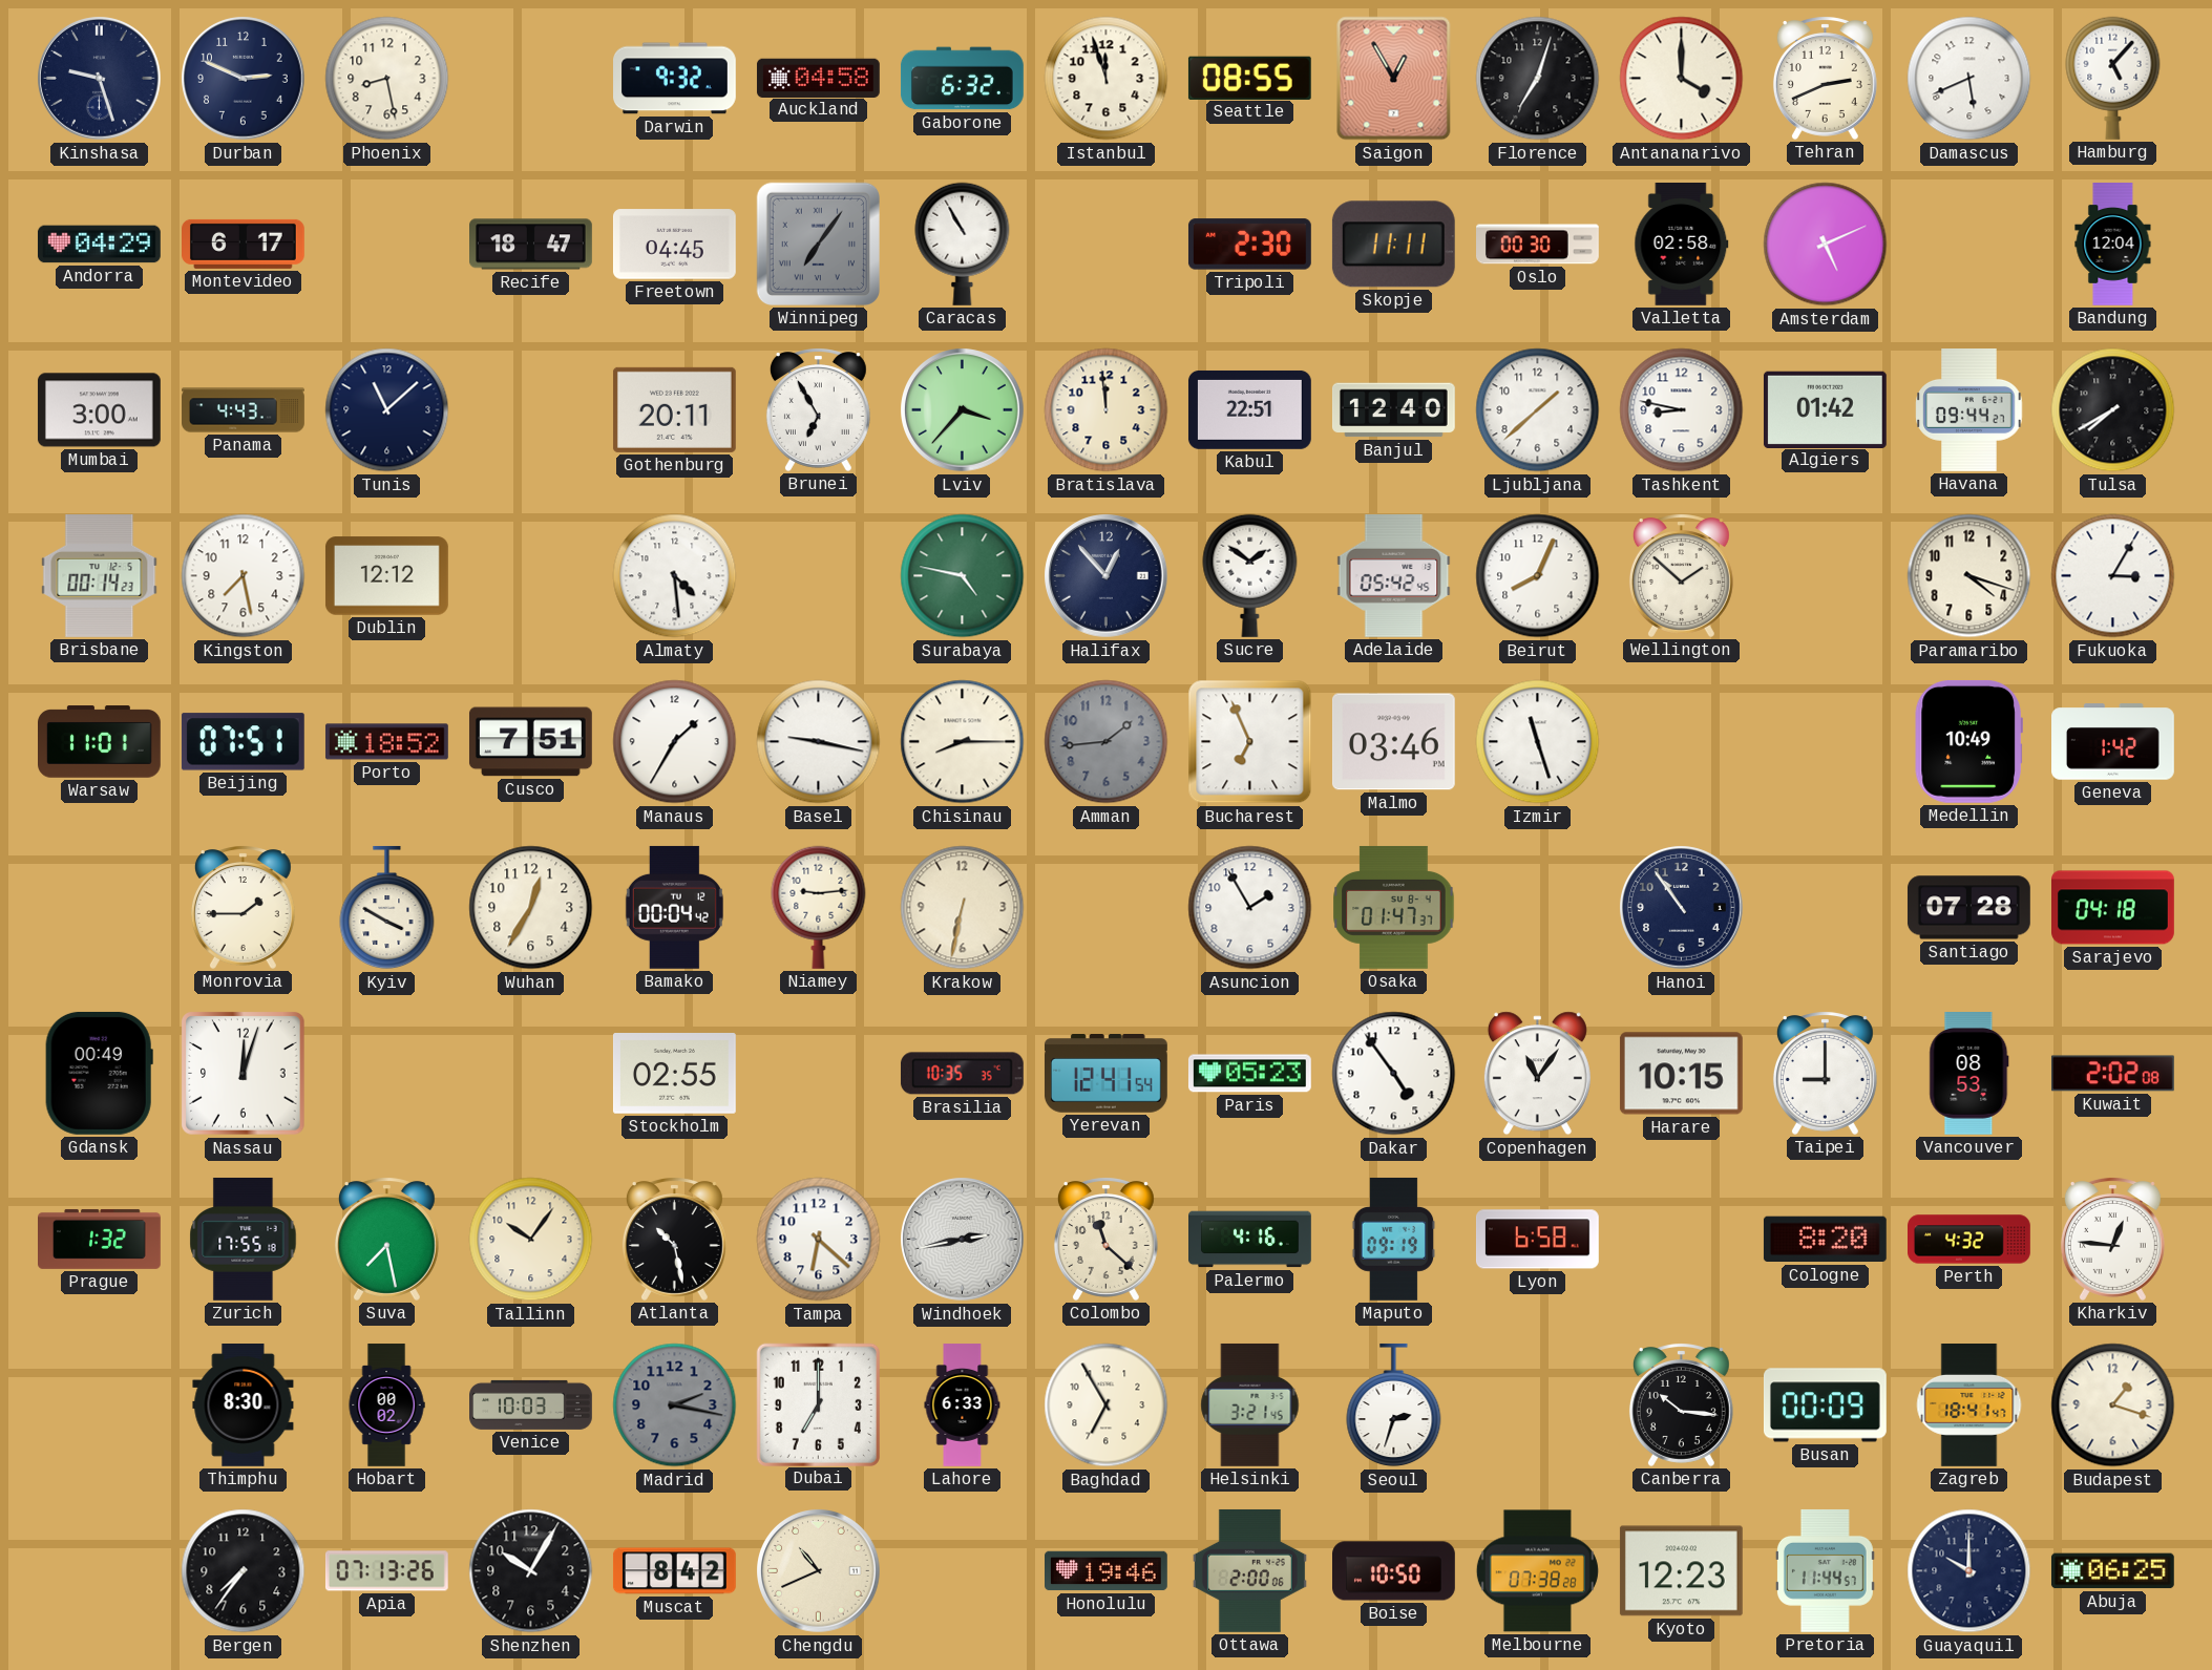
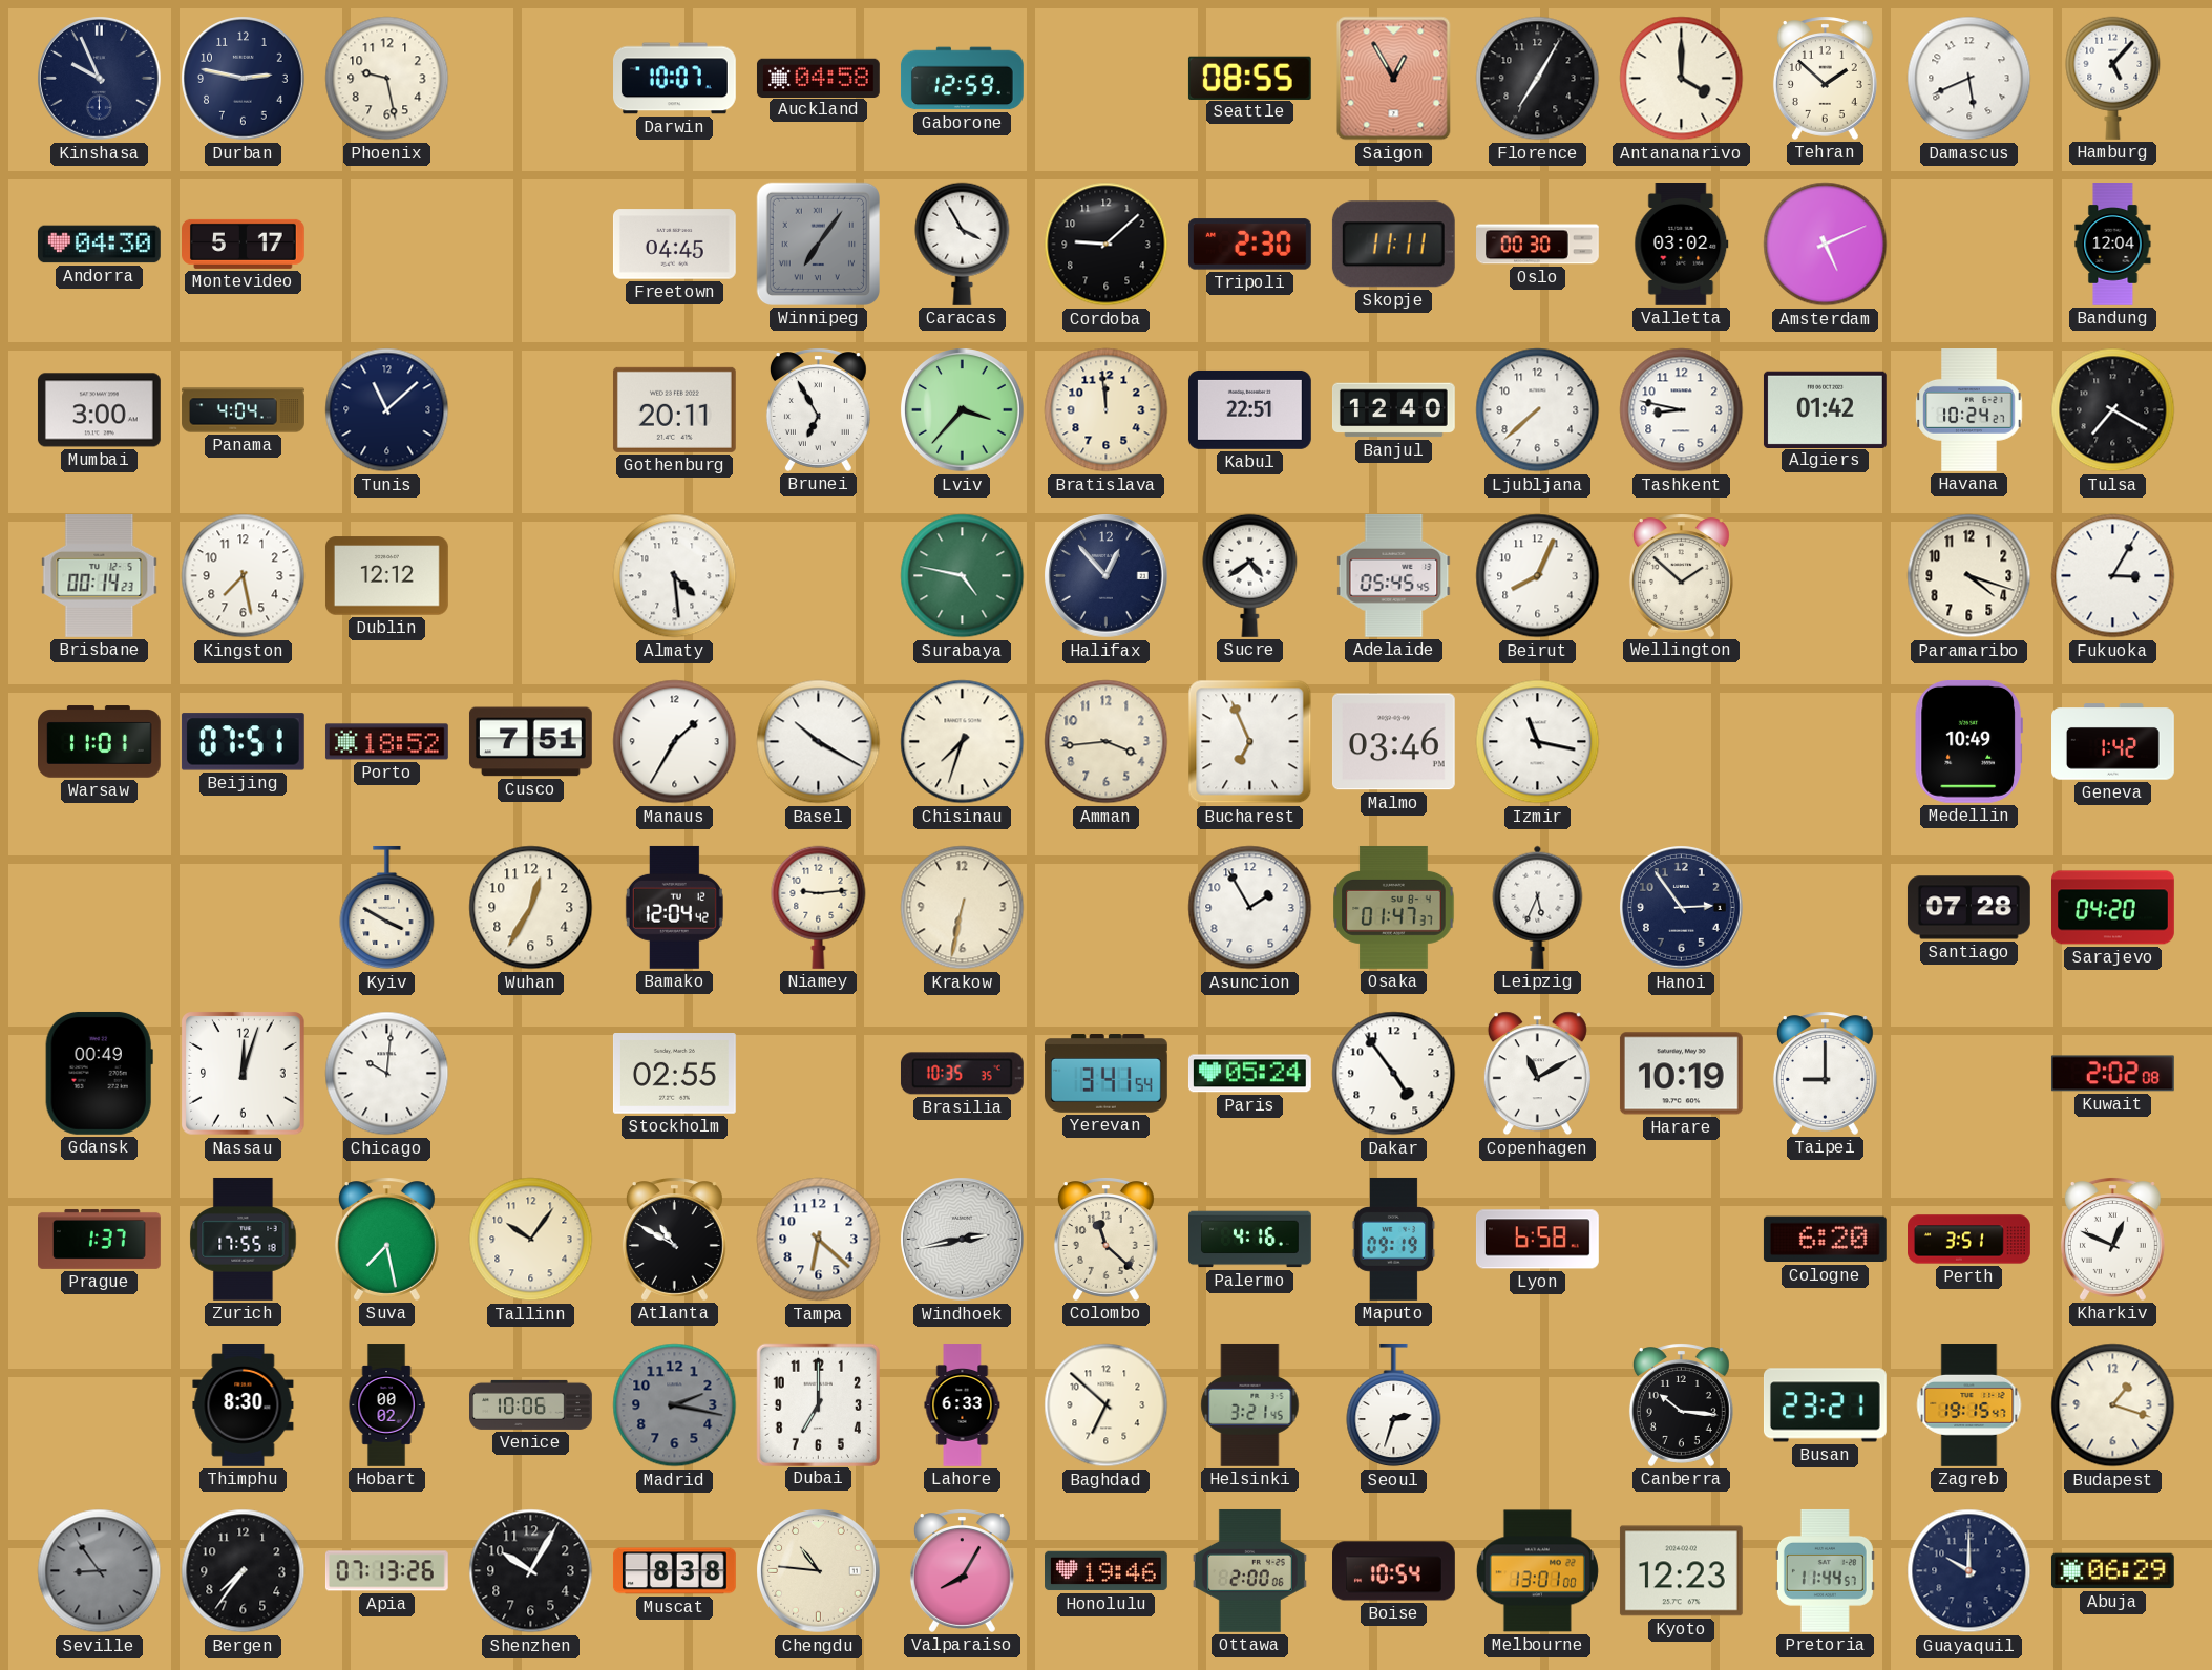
Kinshasa: 9:27 -> 9:56
Durban: 2:49 -> 2:47
Phoenix: 8:28 -> 9:28
Darwin: 9:32 -> 10:07
Gaborone: 6:32 -> 12:59
Istanbul: 11:57 -> none
Florence: 7:03 -> 7:05
Tehran: 2:41 -> 1:52
Andorra: 04:29 -> 04:30
Montevideo: 6:17 -> 5:17
Recife: 18:47 -> none
Caracas: 10:55 -> 3:55
Cordoba: none -> 9:08
Valletta: 02:58 -> 03:02
Panama: 4:43 -> 4:04
Ljubljana: 1:38 -> 7:38
Havana: 09:44 -> 10:24
Tulsa: 7:40 -> 7:20
Sucre: 1:51 -> 4:39
Adelaide: 05:42 -> 05:45
Basel: 9:17 -> 10:20
Chisinau: 8:15 -> 7:33
Amman: 1:44 -> 3:44
Amman dial: grey -> cream
Izmir: 11:27 -> 11:17
Monrovia: 1:45 -> none
Bamako: 00:04 -> 12:04
Leipzig: none -> 5:34
Hanoi: 10:54 -> 2:54
Sarajevo: 04:18 -> 04:20
Chicago: none -> 10:01
Yerevan: 12:41 -> 3:41
Paris: 05:23 -> 05:24
Copenhagen: 11:06 -> 11:10
Harare: 10:15 -> 10:19
Vancouver: 08:53 -> none
Prague: 1:32 -> 1:37
Atlanta: 10:28 -> 10:50
Cologne: 8:20 -> 6:20
Perth: 4:32 -> 3:51
Kharkiv: 12:46 -> 12:49
Venice: 10:03 -> 10:06
Baghdad: 6:55 -> 6:52
Busan: 00:09 -> 23:21
Zagreb: 18:41 -> 19:15
Seville: none -> 8:54
Muscat: 8:42 -> 8:38
Chengdu: 10:41 -> 10:46
Valparaiso: none -> 8:05
Boise: 10:50 -> 10:54
Melbourne: 07:38 -> 13:01
Abuja: 06:25 -> 06:29
